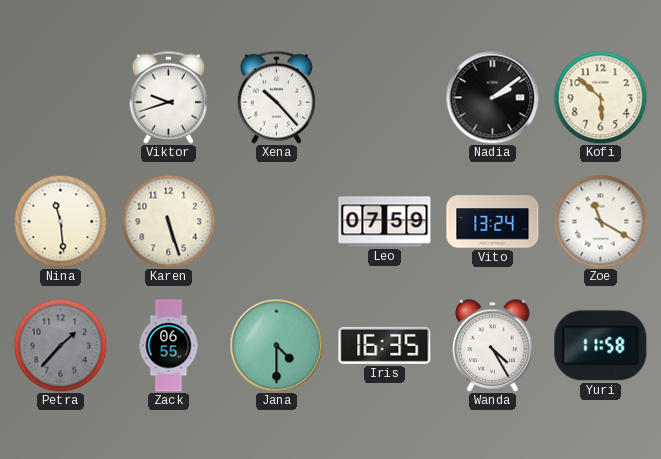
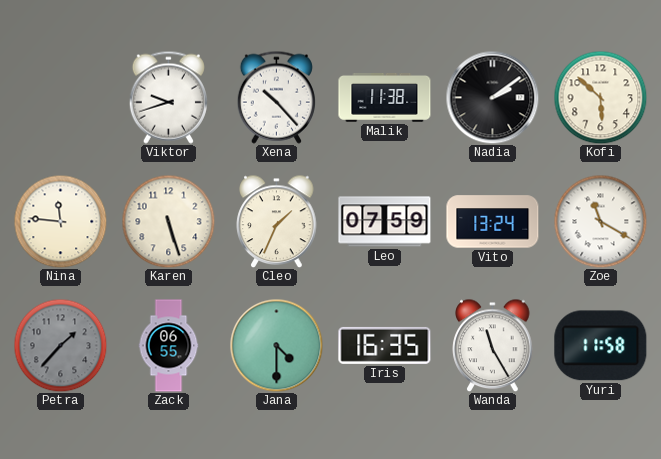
Malik: none -> 11:38
Nina: 11:29 -> 11:46
Cleo: none -> 1:34
Wanda: 4:25 -> 11:25
